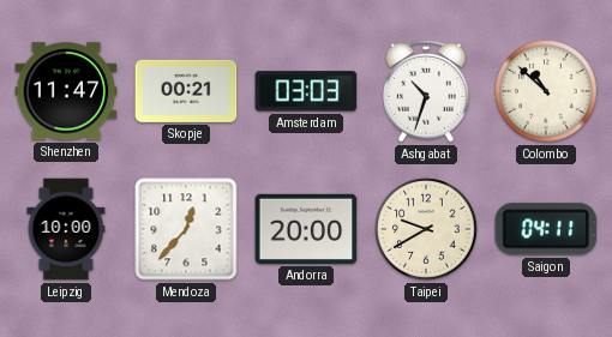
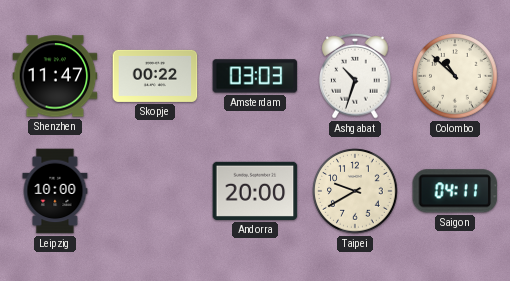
Skopje: 00:21 -> 00:22
Mendoza: 12:37 -> none
